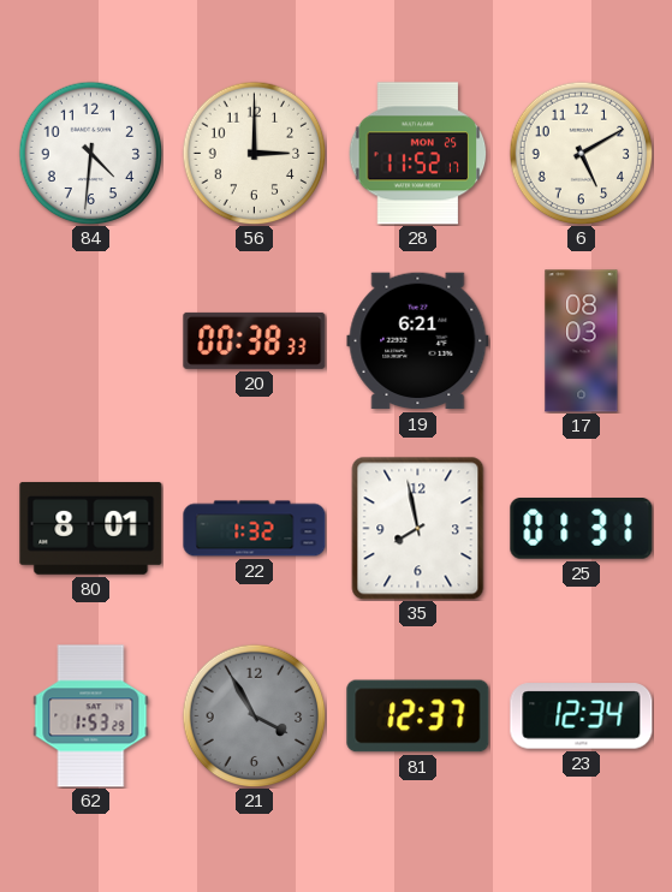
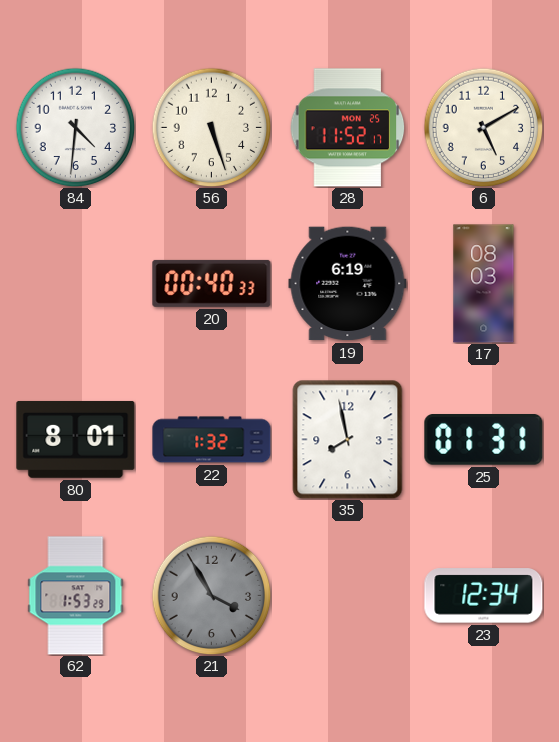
56: 3:00 -> 5:27
20: 00:38 -> 00:40
19: 6:21 -> 6:19
81: 12:37 -> none
